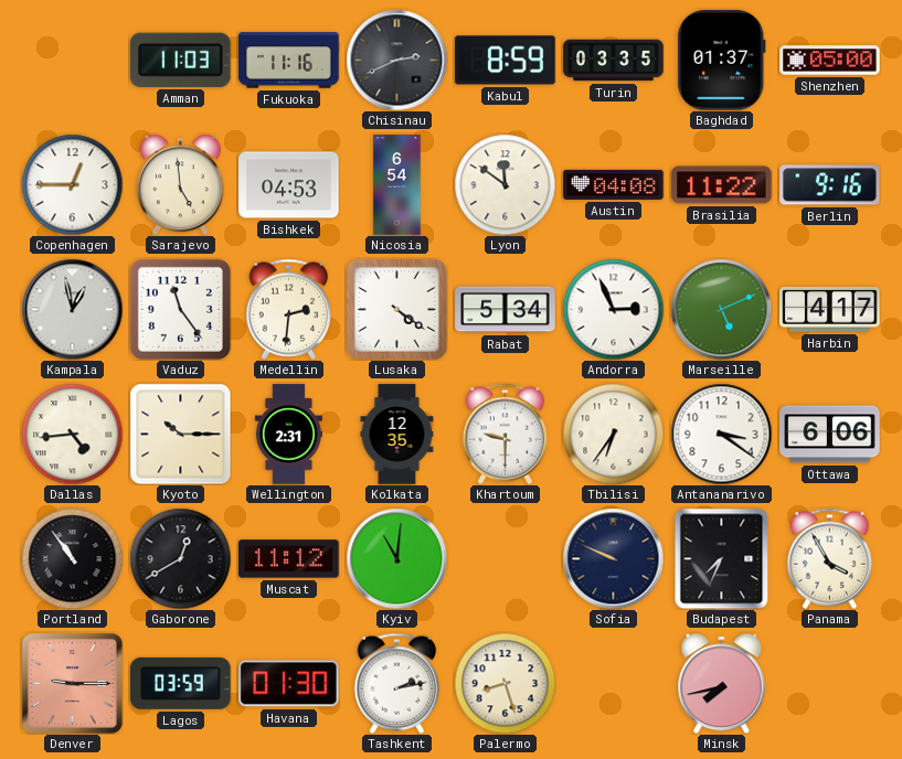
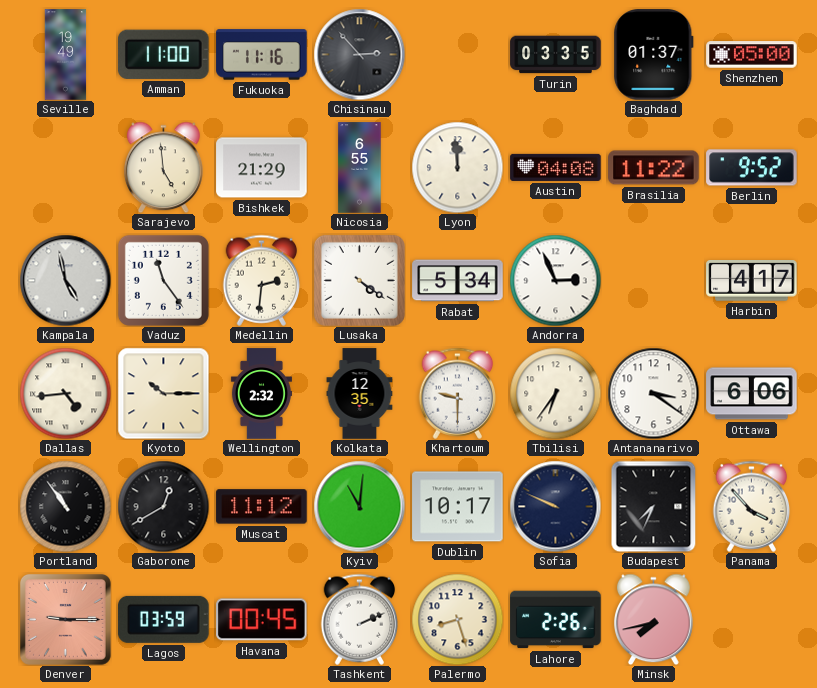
Seville: none -> 19:49
Amman: 11:03 -> 11:00
Chisinau: 2:41 -> 2:53
Kabul: 8:59 -> none
Copenhagen: 12:45 -> none
Bishkek: 04:53 -> 21:29
Nicosia: 6:54 -> 6:55
Lyon: 11:51 -> 11:59
Berlin: 9:16 -> 9:52
Kampala: 12:58 -> 4:58
Marseille: 5:11 -> none
Wellington: 2:31 -> 2:32
Dublin: none -> 10:17
Panama: 3:55 -> 3:53
Havana: 01:30 -> 00:45
Tashkent: 2:13 -> 2:11
Lahore: none -> 2:26
